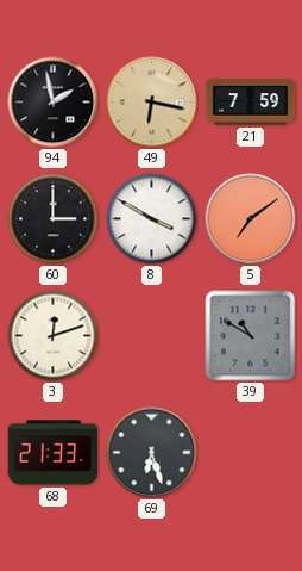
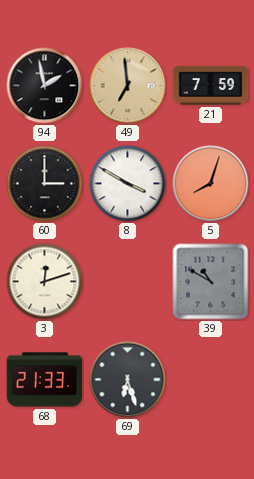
49: 6:17 -> 6:59
5: 7:09 -> 8:03
